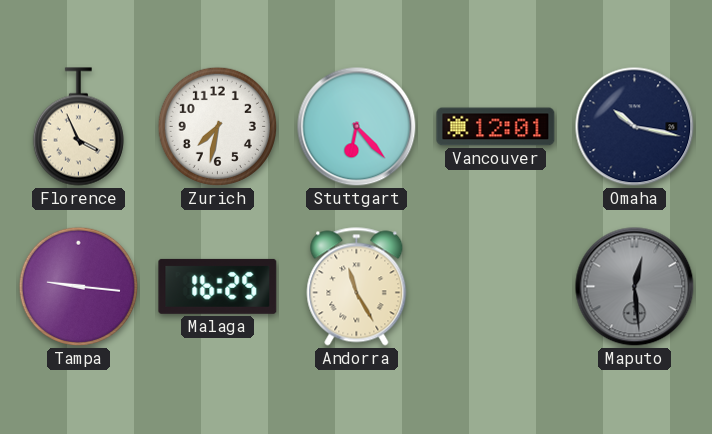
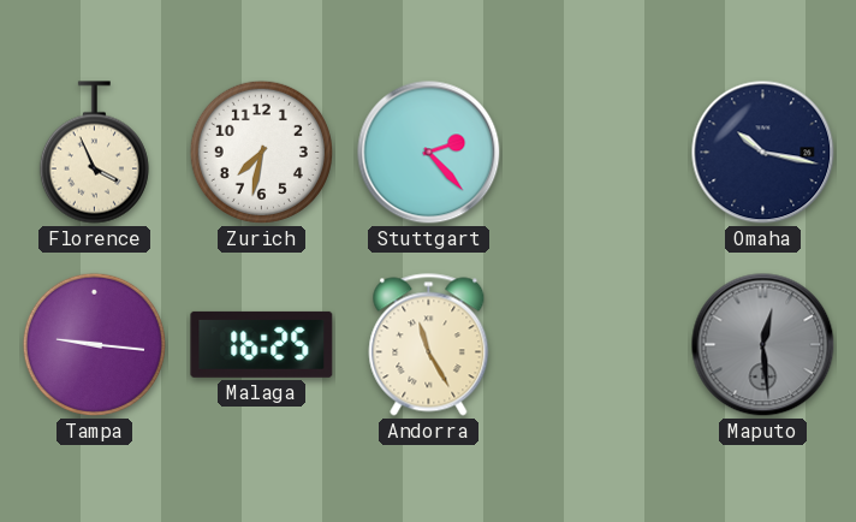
Stuttgart: 6:23 -> 2:23
Vancouver: 12:01 -> none
